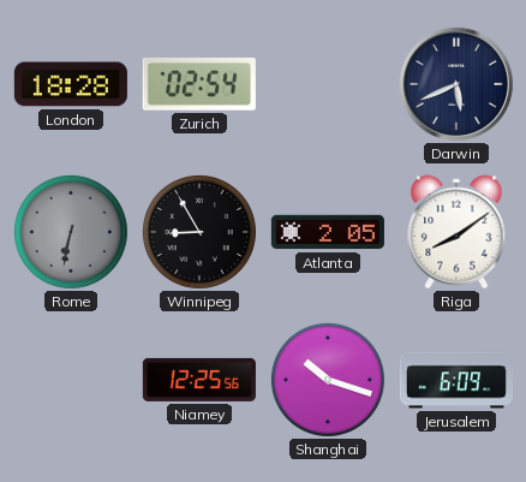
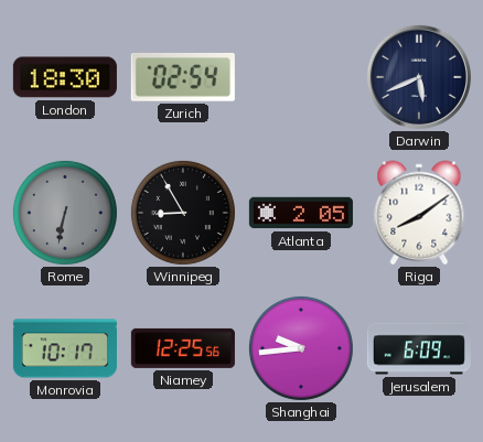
London: 18:28 -> 18:30
Monrovia: none -> 10:17
Shanghai: 10:18 -> 9:44
